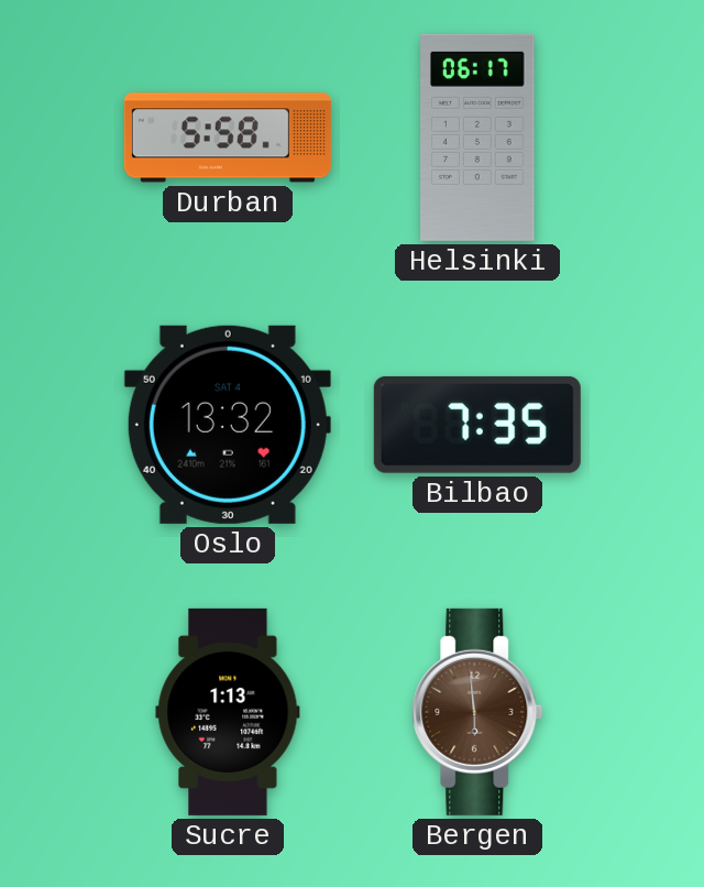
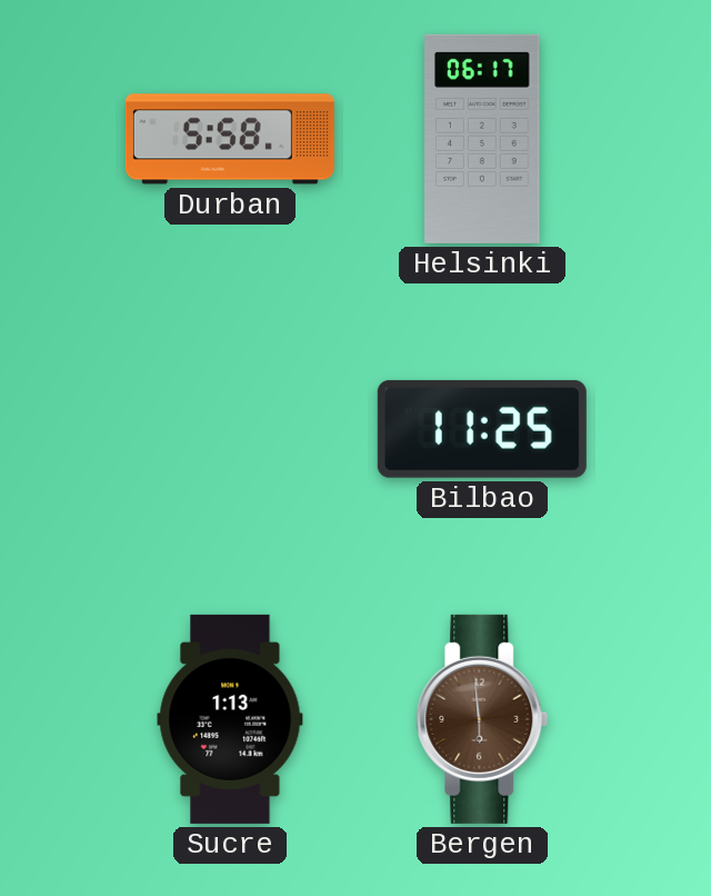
Oslo: 13:32 -> none
Bilbao: 7:35 -> 11:25
